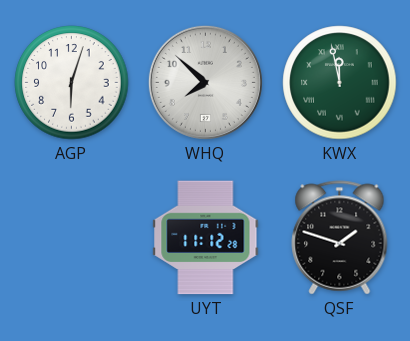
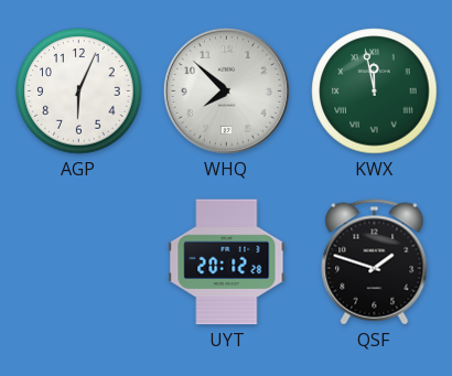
AGP: 6:03 -> 6:04
UYT: 11:12 -> 20:12
